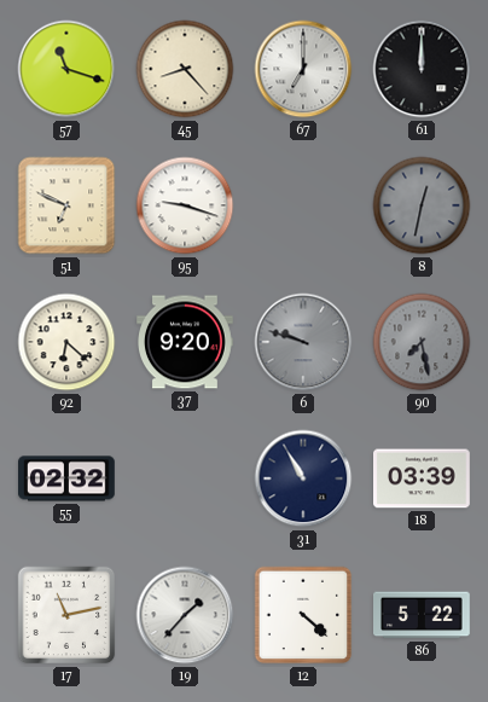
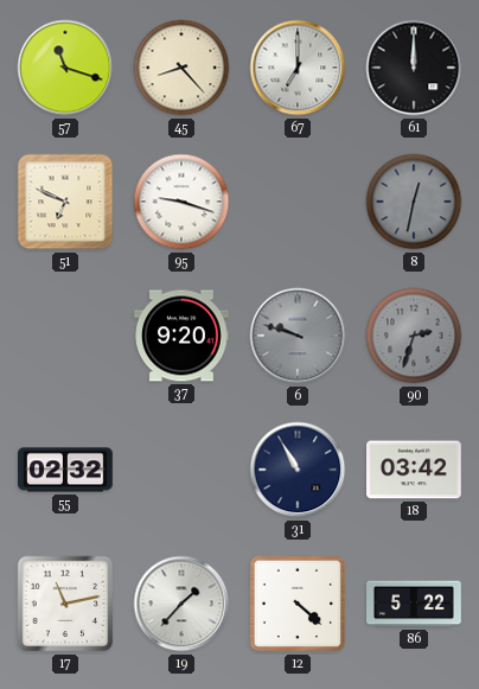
92: 6:22 -> none
90: 7:28 -> 2:33
18: 03:39 -> 03:42
